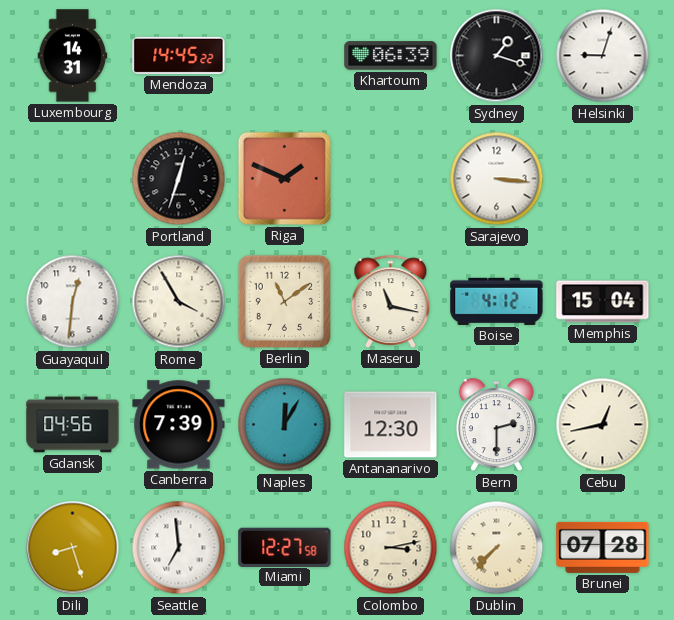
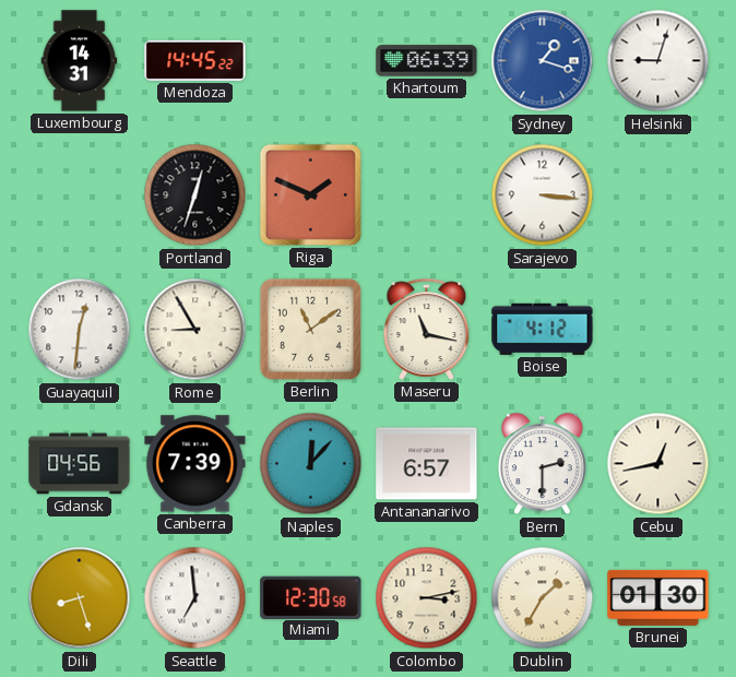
Sydney dial: black -> blue
Rome: 3:55 -> 8:55
Memphis: 15:04 -> none
Naples: 12:05 -> 12:07
Antananarivo: 12:30 -> 6:57
Miami: 12:27 -> 12:30
Dublin: 7:37 -> 1:35
Brunei: 07:28 -> 01:30
